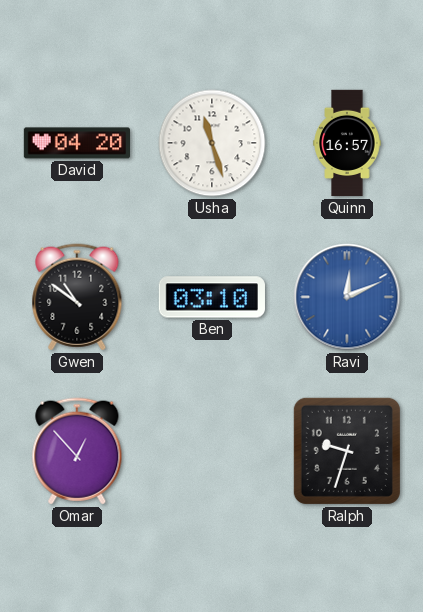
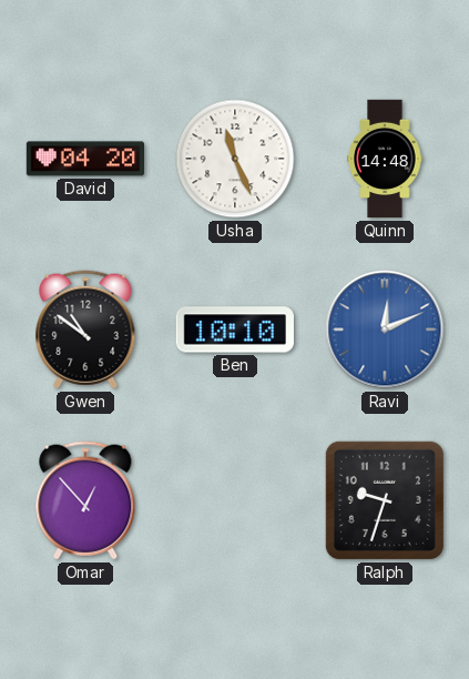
Usha: 11:27 -> 11:26
Quinn: 16:57 -> 14:48
Ben: 03:10 -> 10:10
